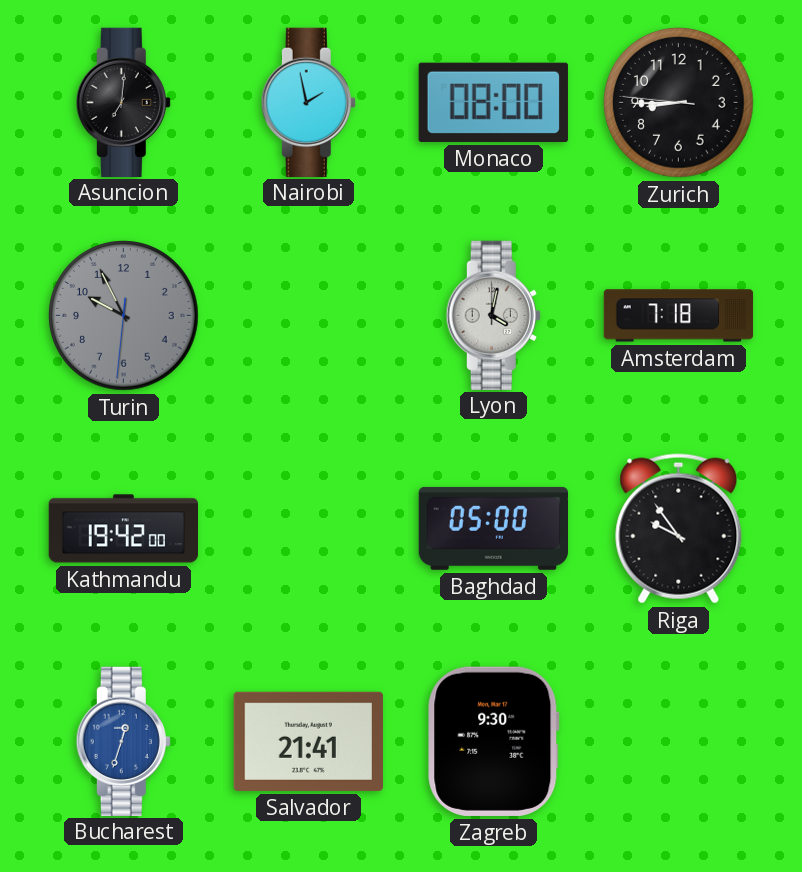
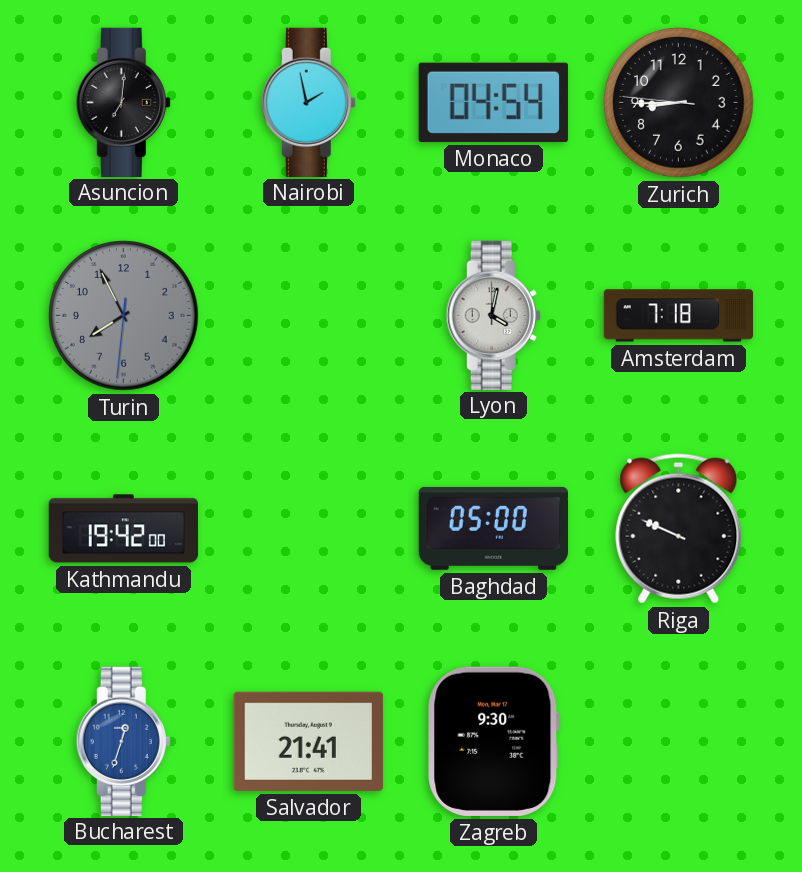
Monaco: 08:00 -> 04:54
Turin: 9:55 -> 7:55
Riga: 9:54 -> 9:49
